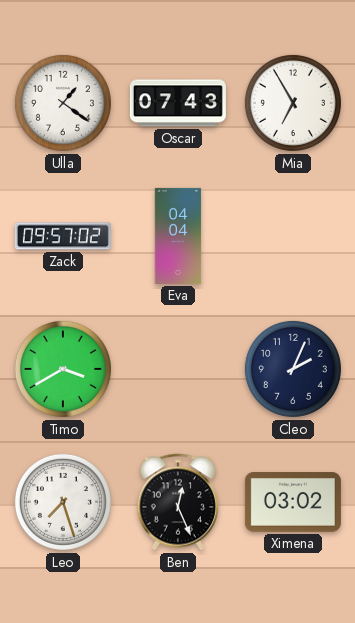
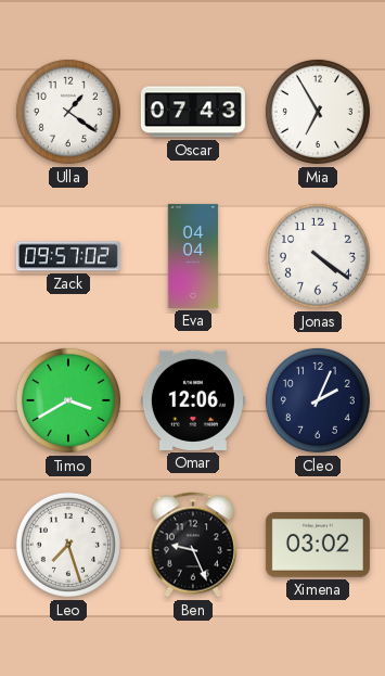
Jonas: none -> 4:21
Omar: none -> 12:06
Ben: 12:26 -> 9:26
